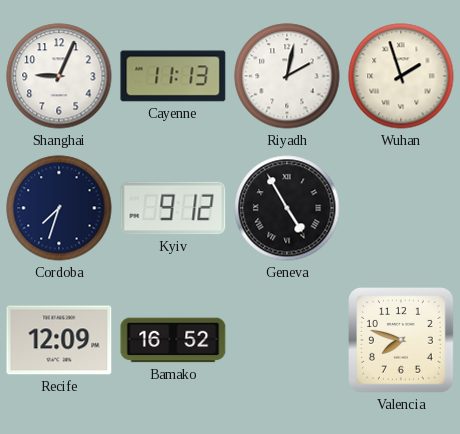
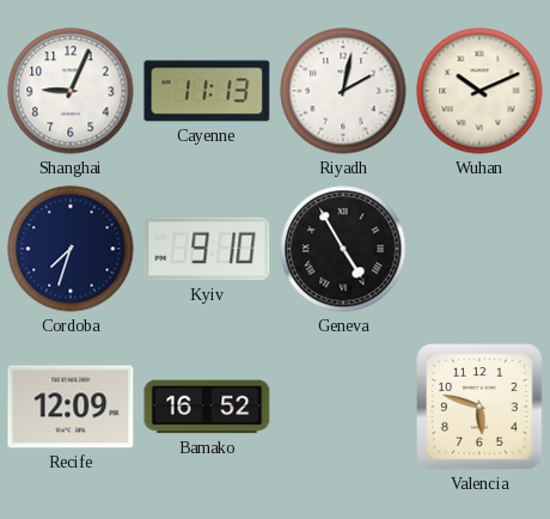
Wuhan: 1:57 -> 10:11
Kyiv: 9:12 -> 9:10
Valencia: 7:48 -> 5:48
